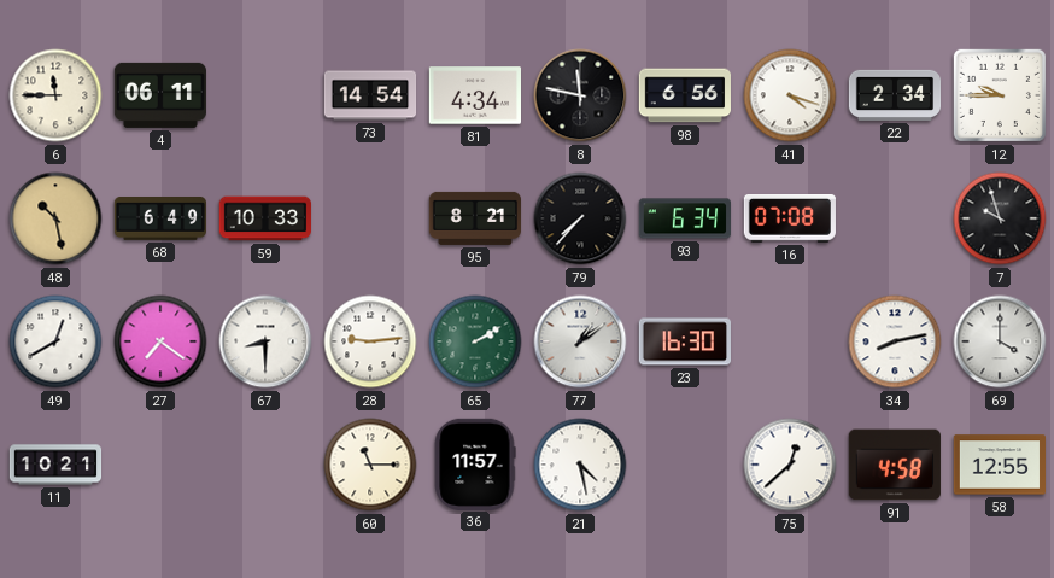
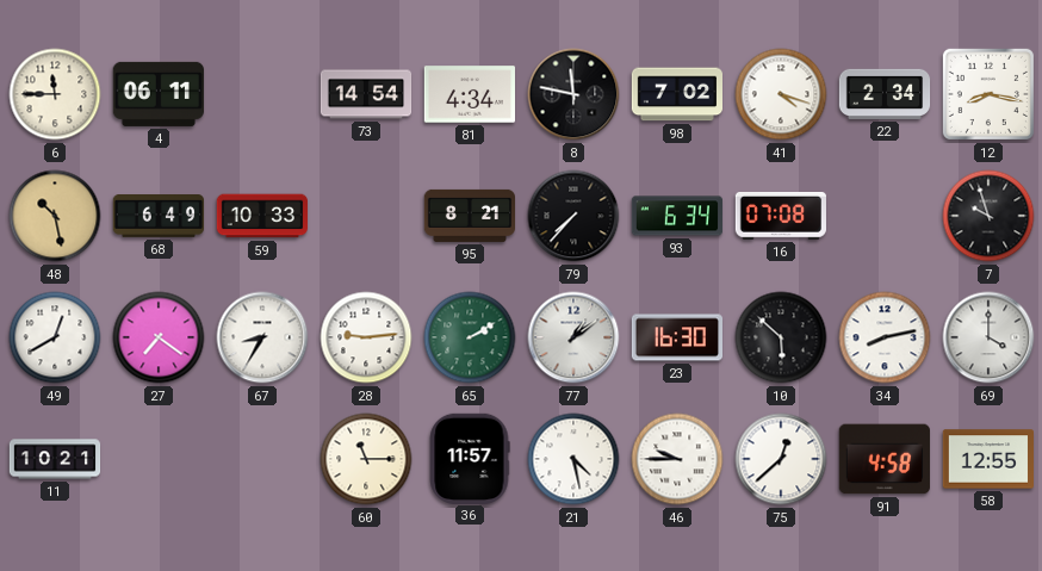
98: 6:56 -> 7:02
12: 9:45 -> 8:17
67: 8:30 -> 8:35
10: none -> 5:52
46: none -> 9:45
